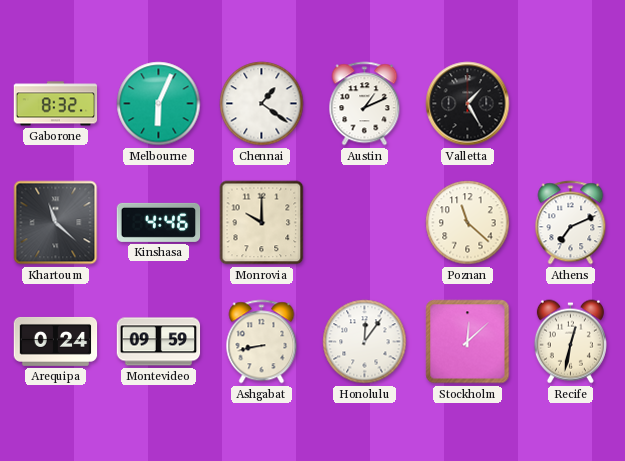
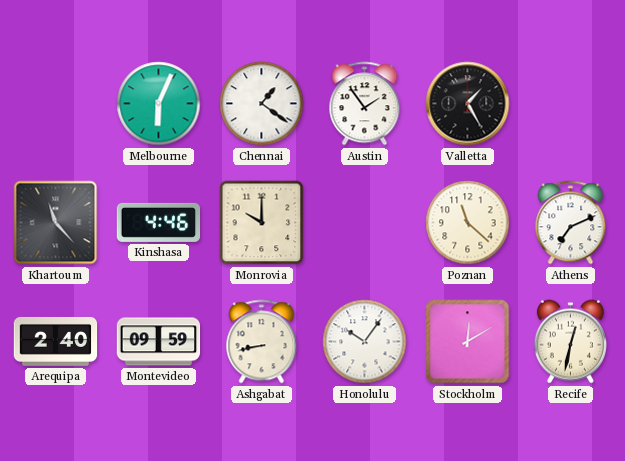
Gaborone: 8:32 -> none
Austin: 1:11 -> 1:54
Khartoum: 11:22 -> 11:23
Arequipa: 0:24 -> 2:40
Honolulu: 12:06 -> 10:06
Stockholm: 12:08 -> 12:10
